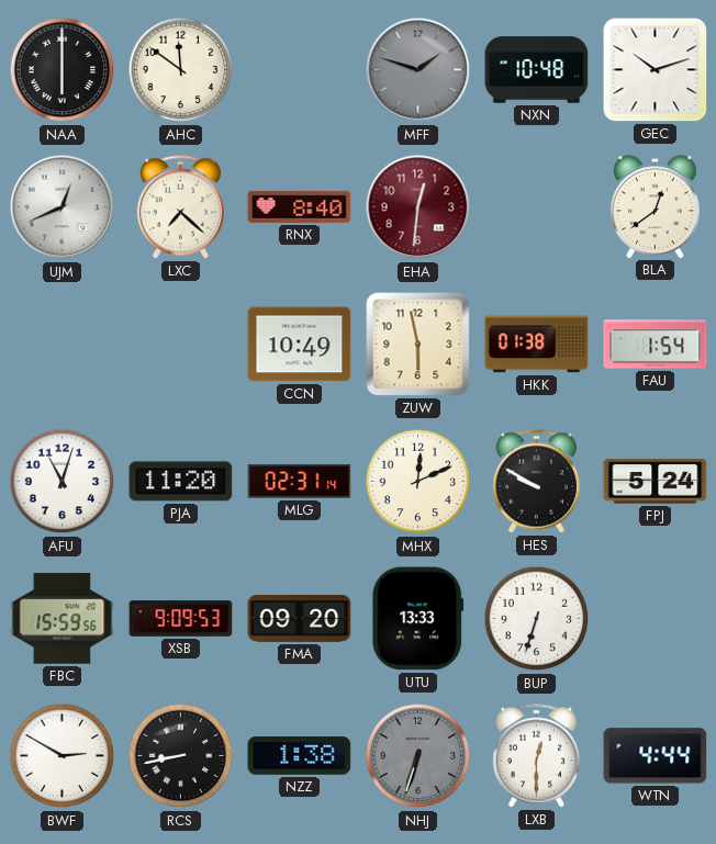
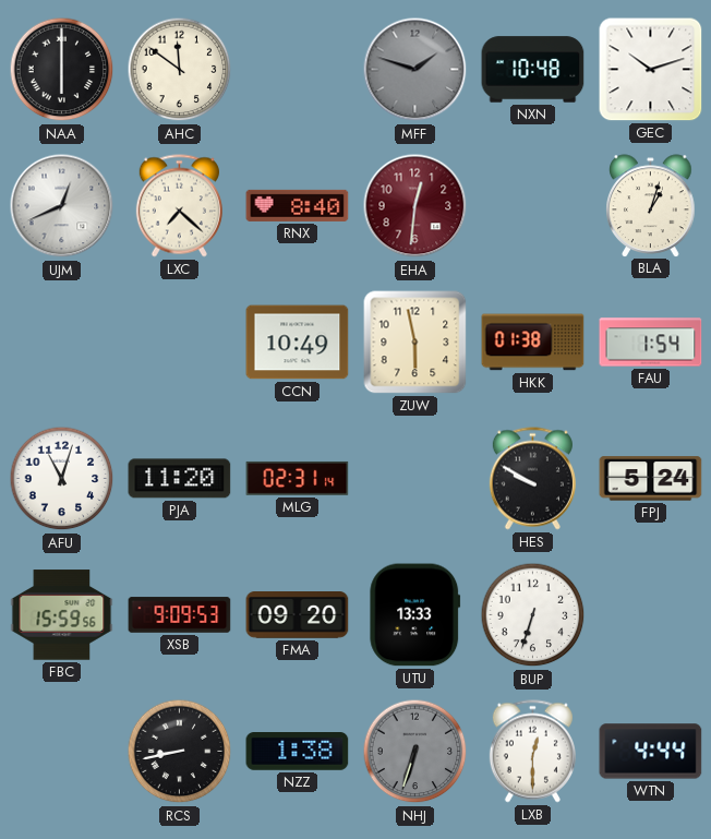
BLA: 12:39 -> 1:03
MHX: 12:11 -> none
BWF: 2:50 -> none
